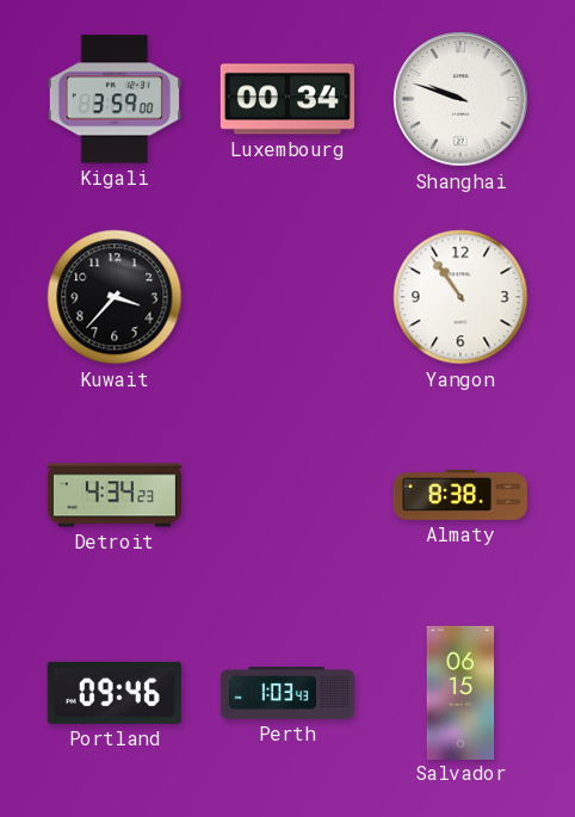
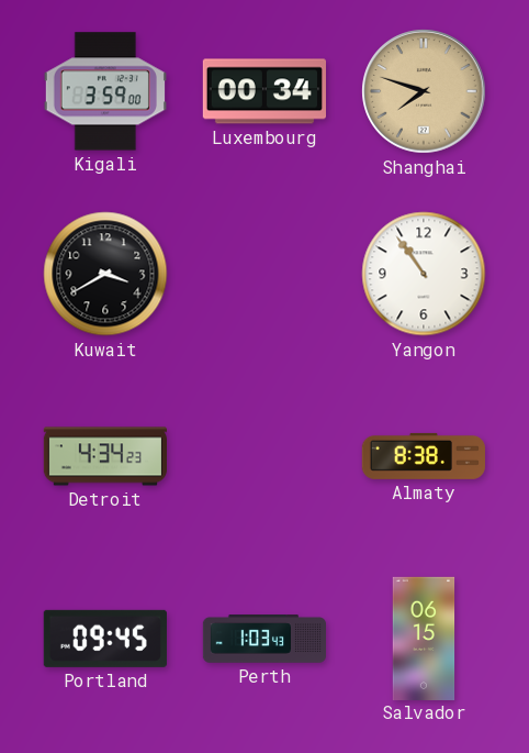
Shanghai: 9:48 -> 7:48
Shanghai dial: white -> champagne
Kuwait: 3:37 -> 3:40
Portland: 09:46 -> 09:45
